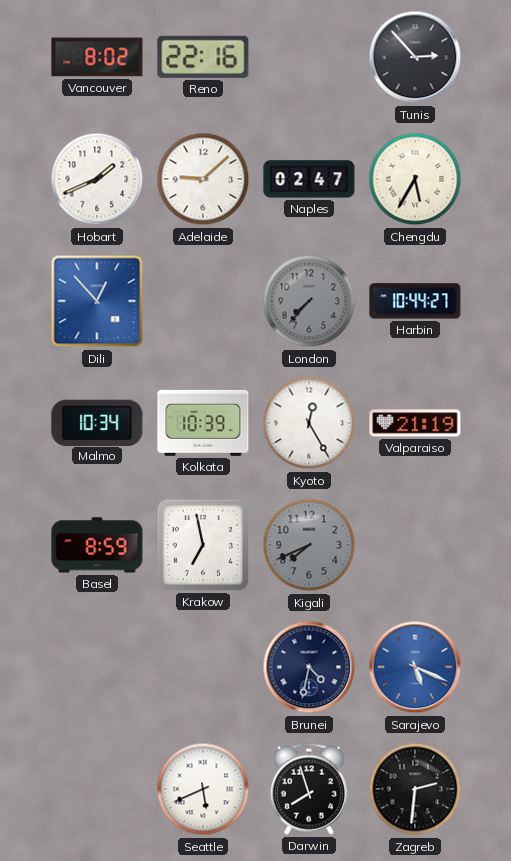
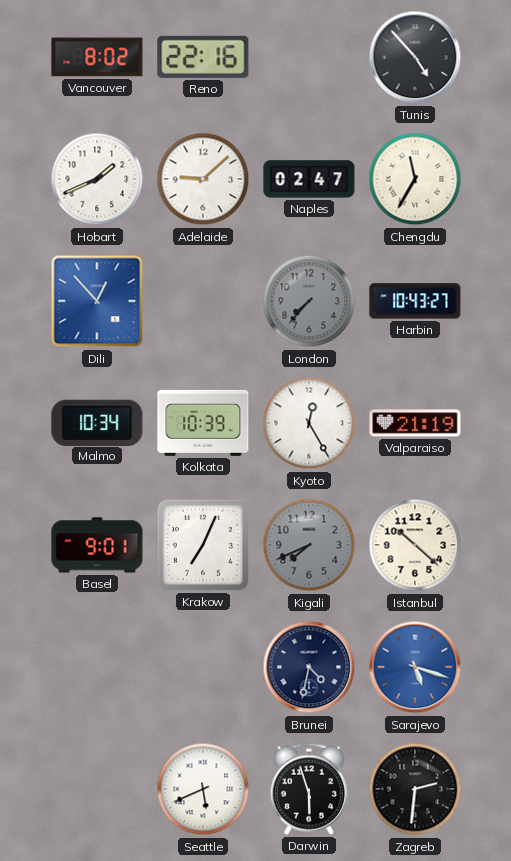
Tunis: 2:53 -> 4:53
Chengdu: 5:35 -> 11:35
Harbin: 10:44 -> 10:43
Basel: 8:59 -> 9:01
Krakow: 6:58 -> 7:04
Istanbul: none -> 10:22
Sarajevo: 5:19 -> 5:18
Darwin: 7:57 -> 5:57
